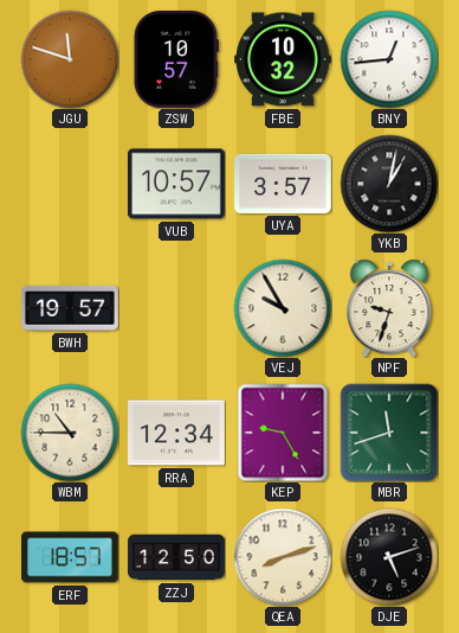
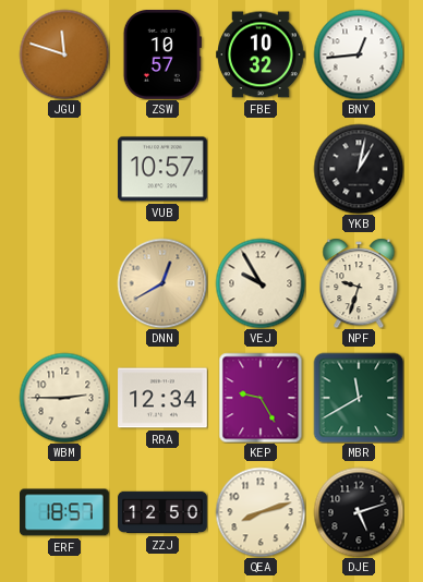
UYA: 3:57 -> none
BWH: 19:57 -> none
DNN: none -> 12:40
WBM: 10:45 -> 2:45
MBR: 11:42 -> 11:40
